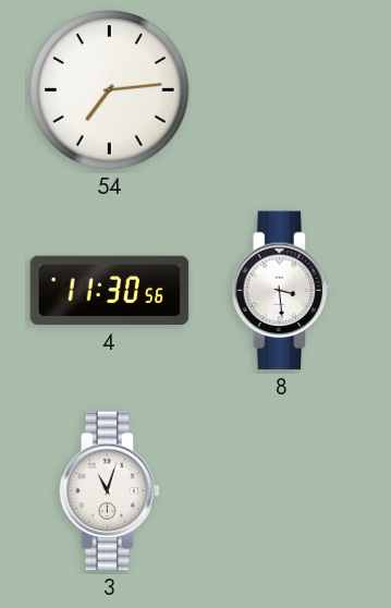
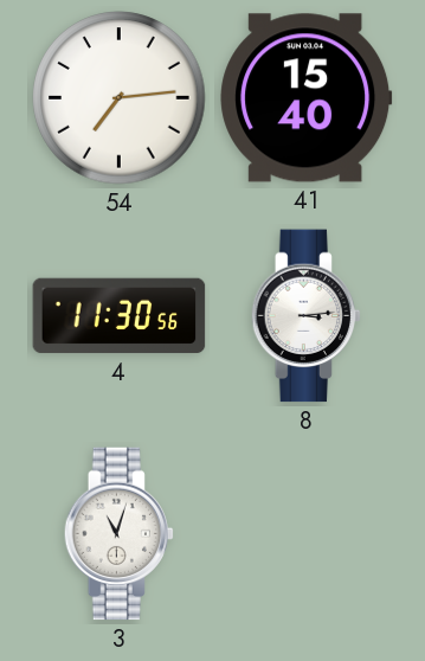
41: none -> 15:40
8: 3:29 -> 3:14
